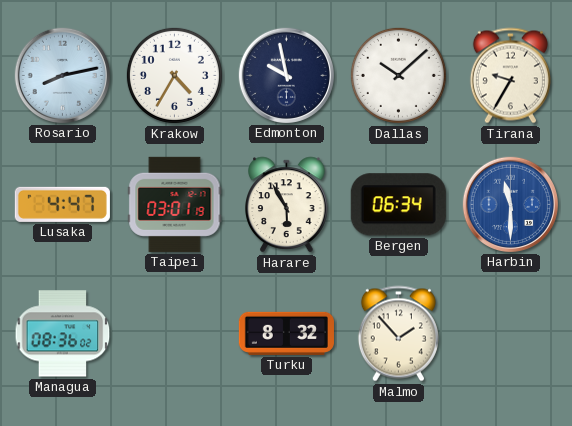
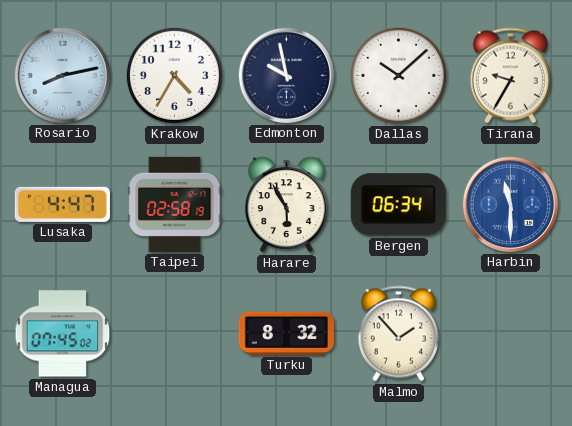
Taipei: 03:01 -> 02:58
Managua: 08:36 -> 07:45
